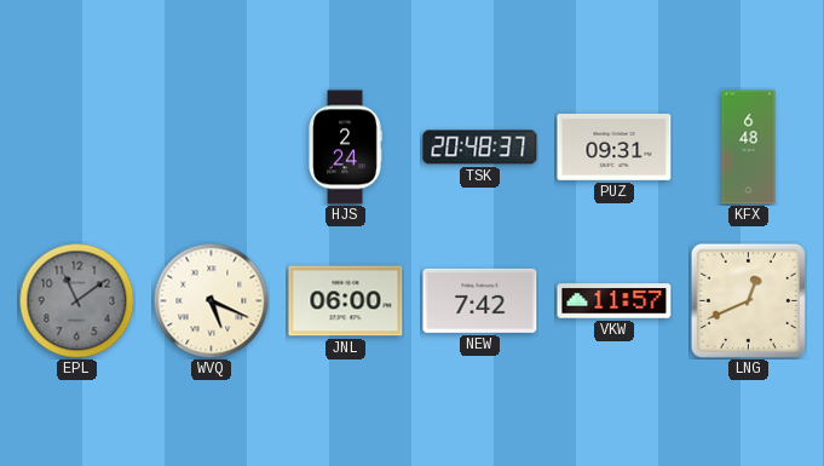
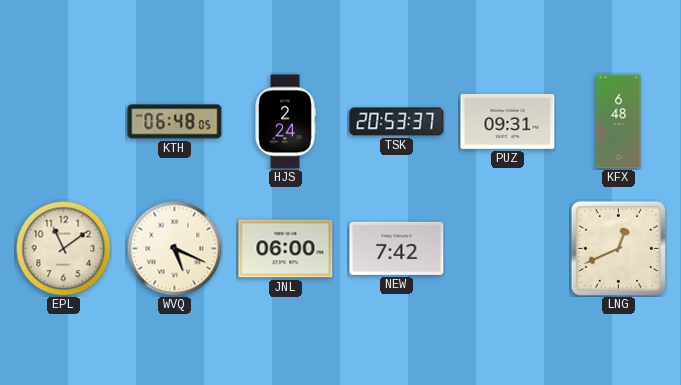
KTH: none -> 06:48
TSK: 20:48 -> 20:53
EPL dial: grey -> cream
VKW: 11:57 -> none
